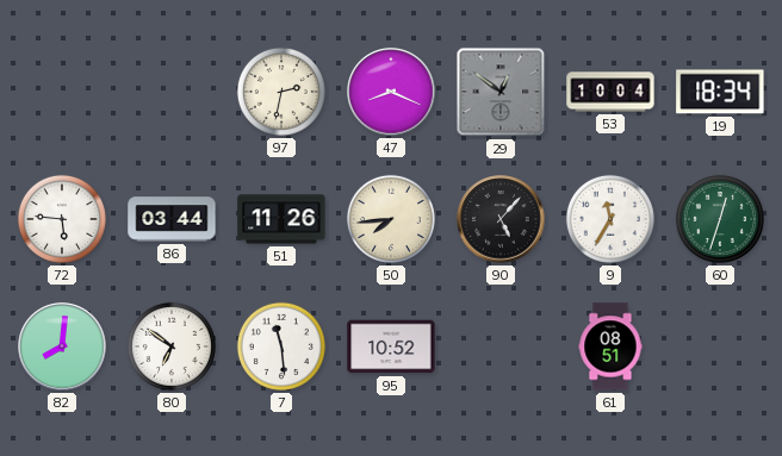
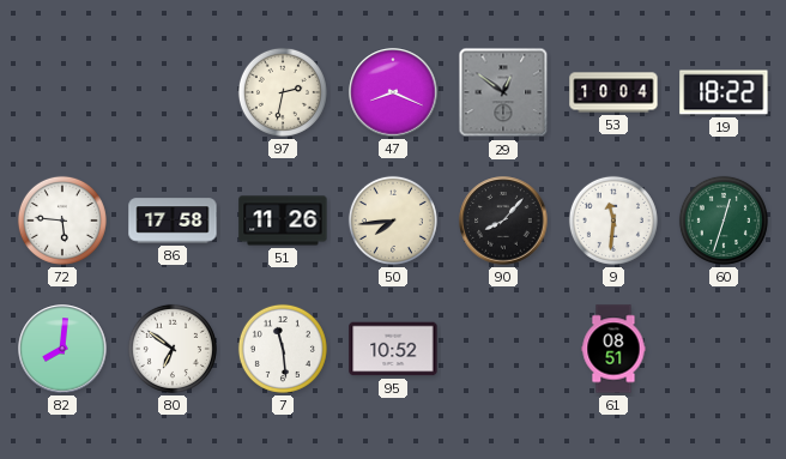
19: 18:34 -> 18:22
86: 03:44 -> 17:58
90: 5:07 -> 8:07
9: 11:35 -> 11:31
